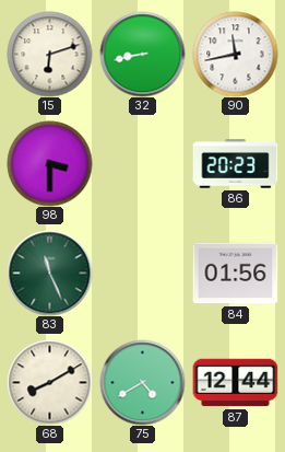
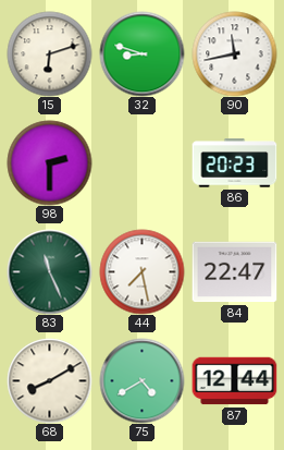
32: 8:43 -> 8:48
98: 3:30 -> 2:30
44: none -> 7:28
84: 01:56 -> 22:47
